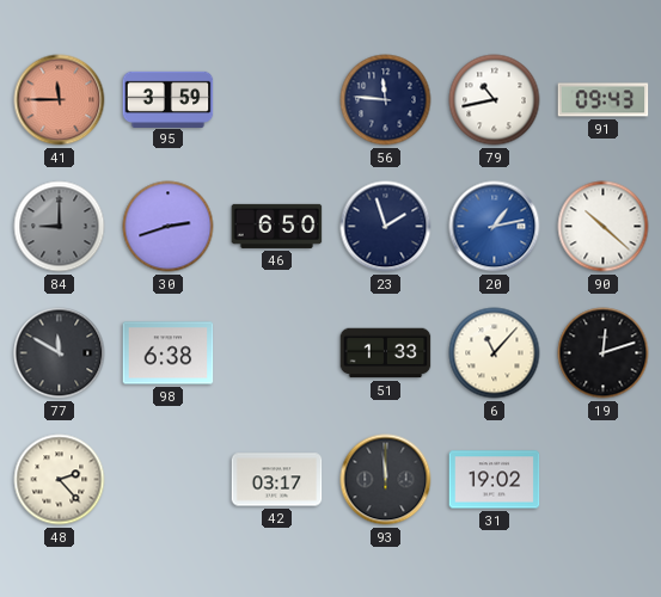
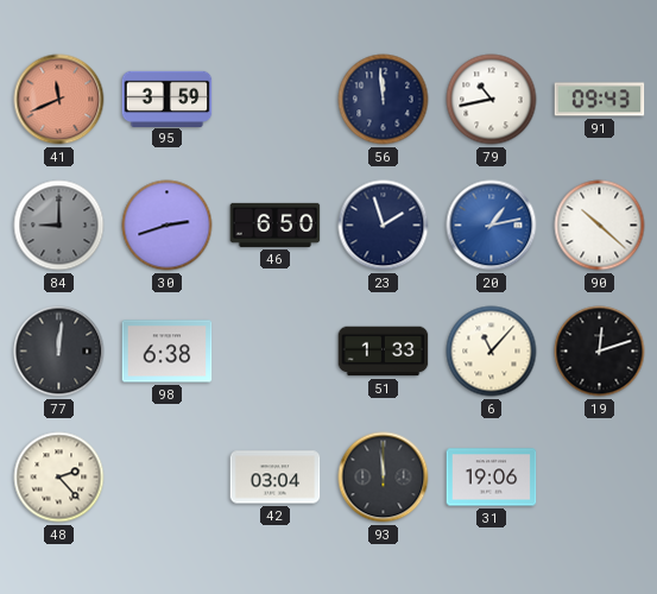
41: 11:45 -> 11:41
56: 11:46 -> 11:59
77: 11:50 -> 12:01
42: 03:17 -> 03:04
31: 19:02 -> 19:06
